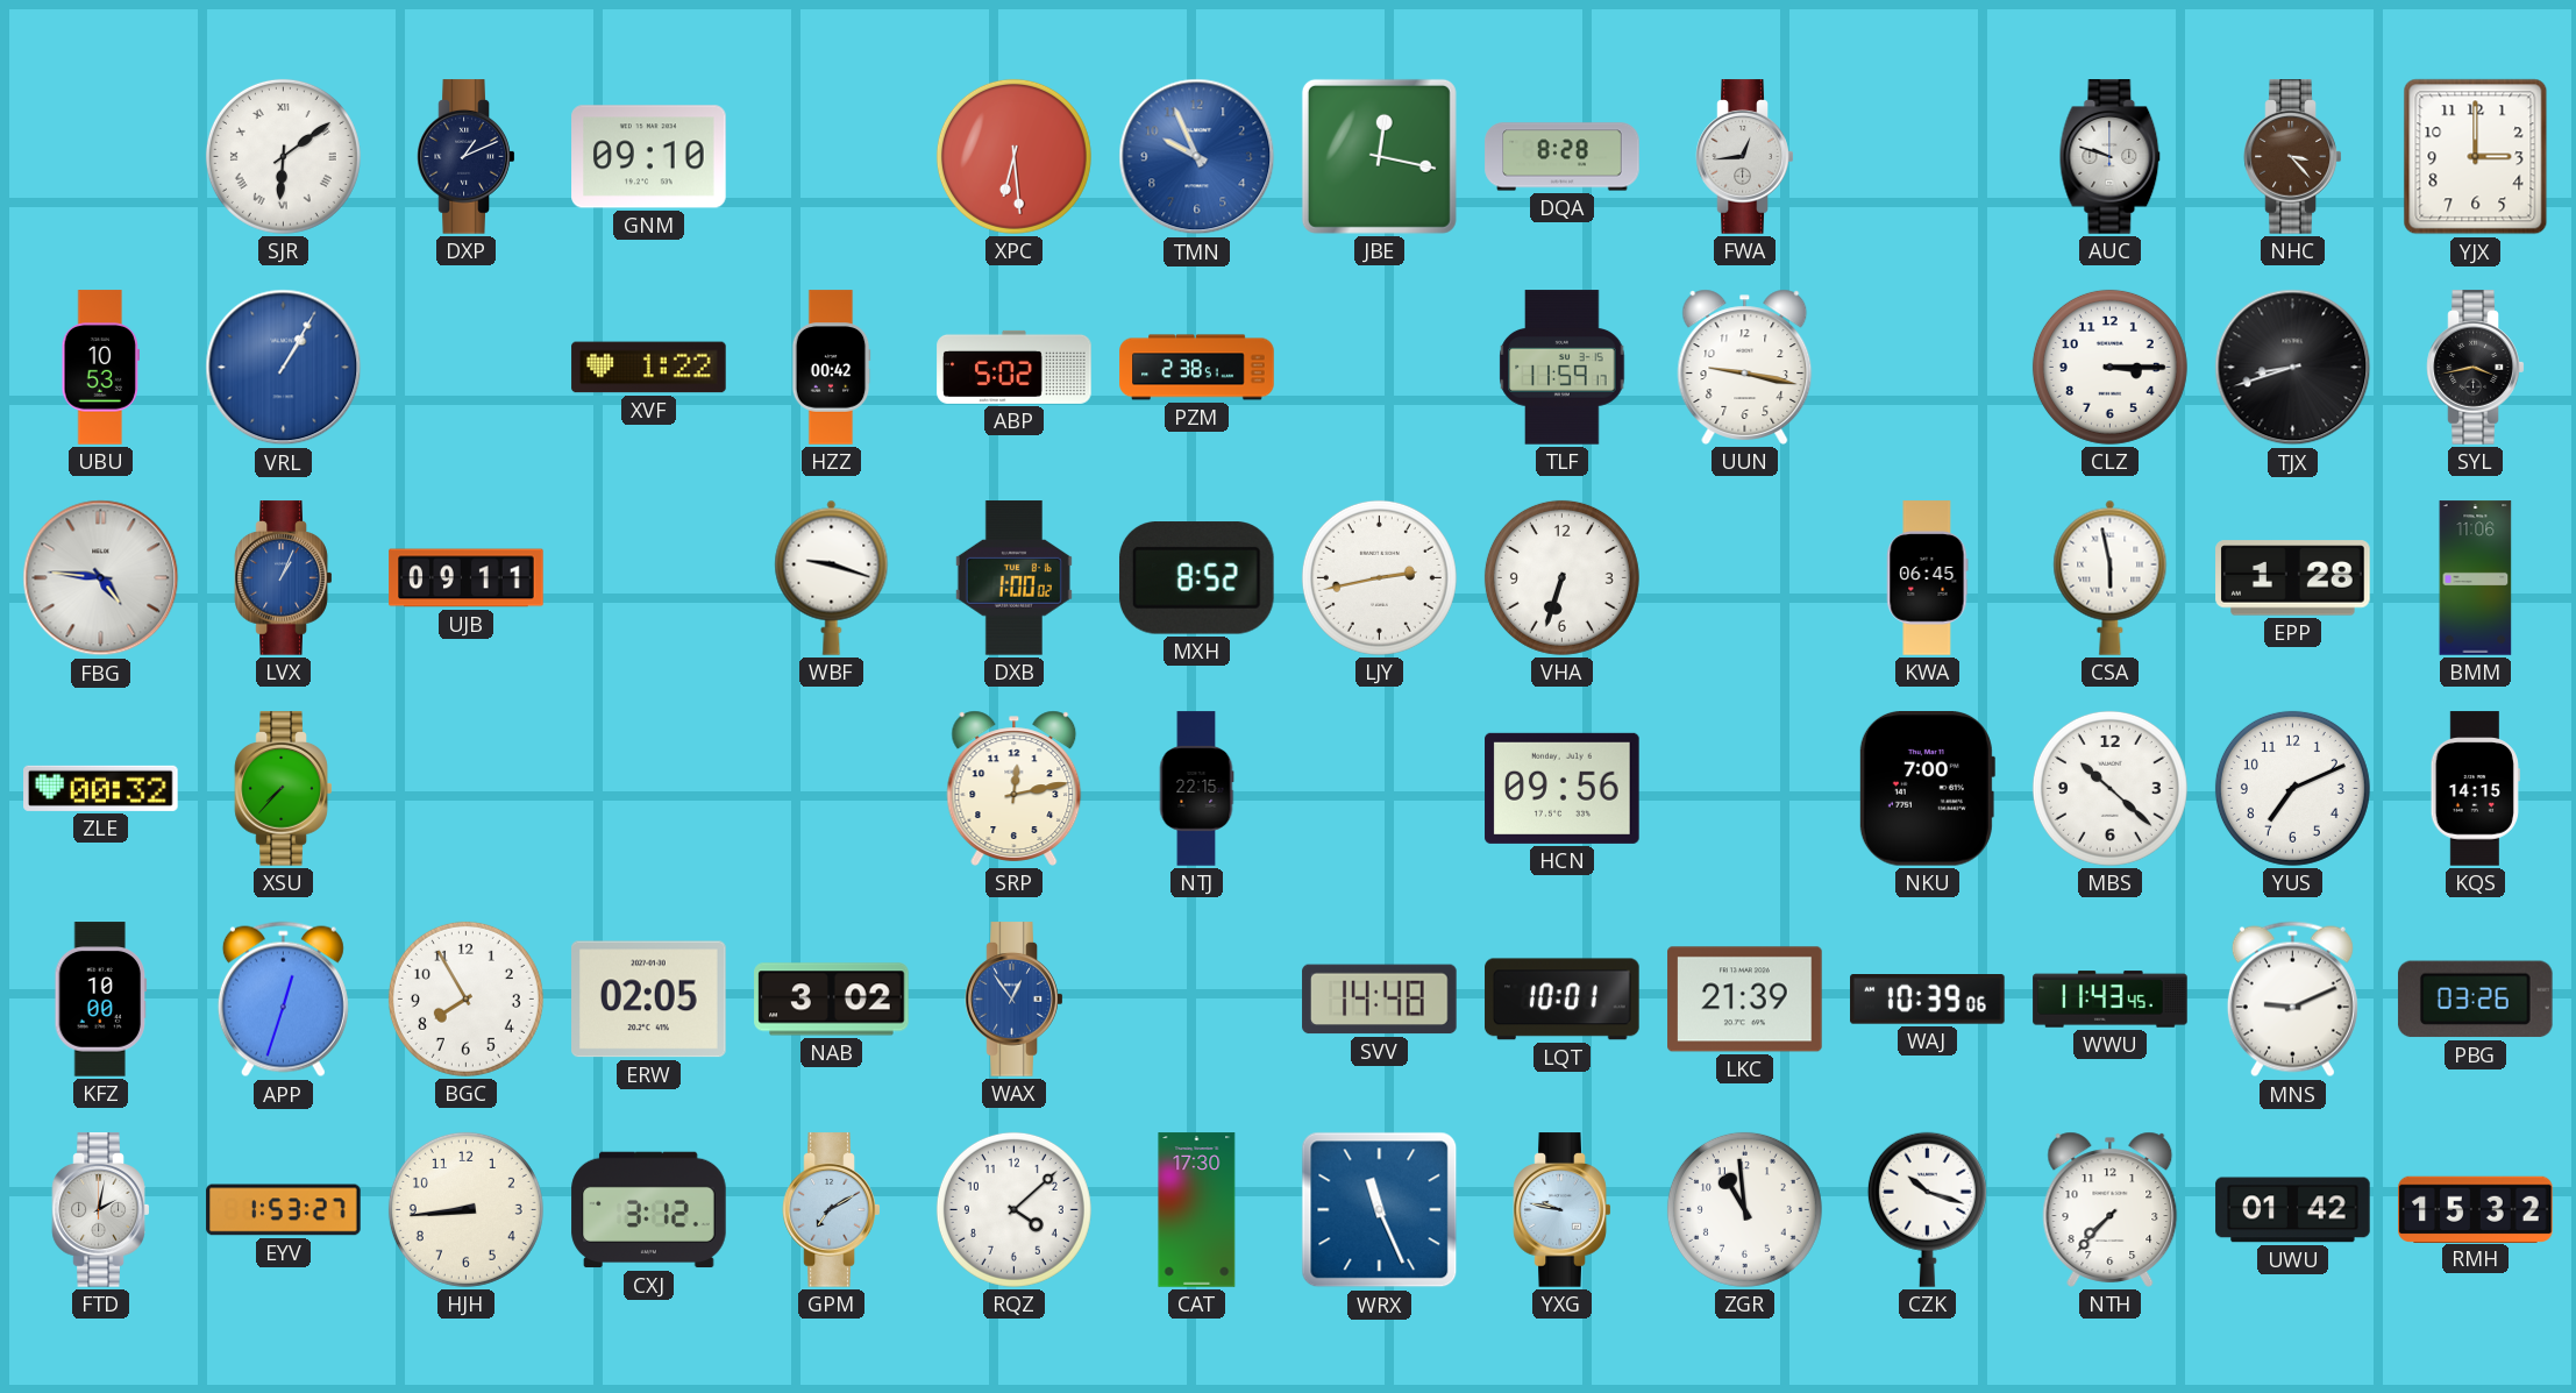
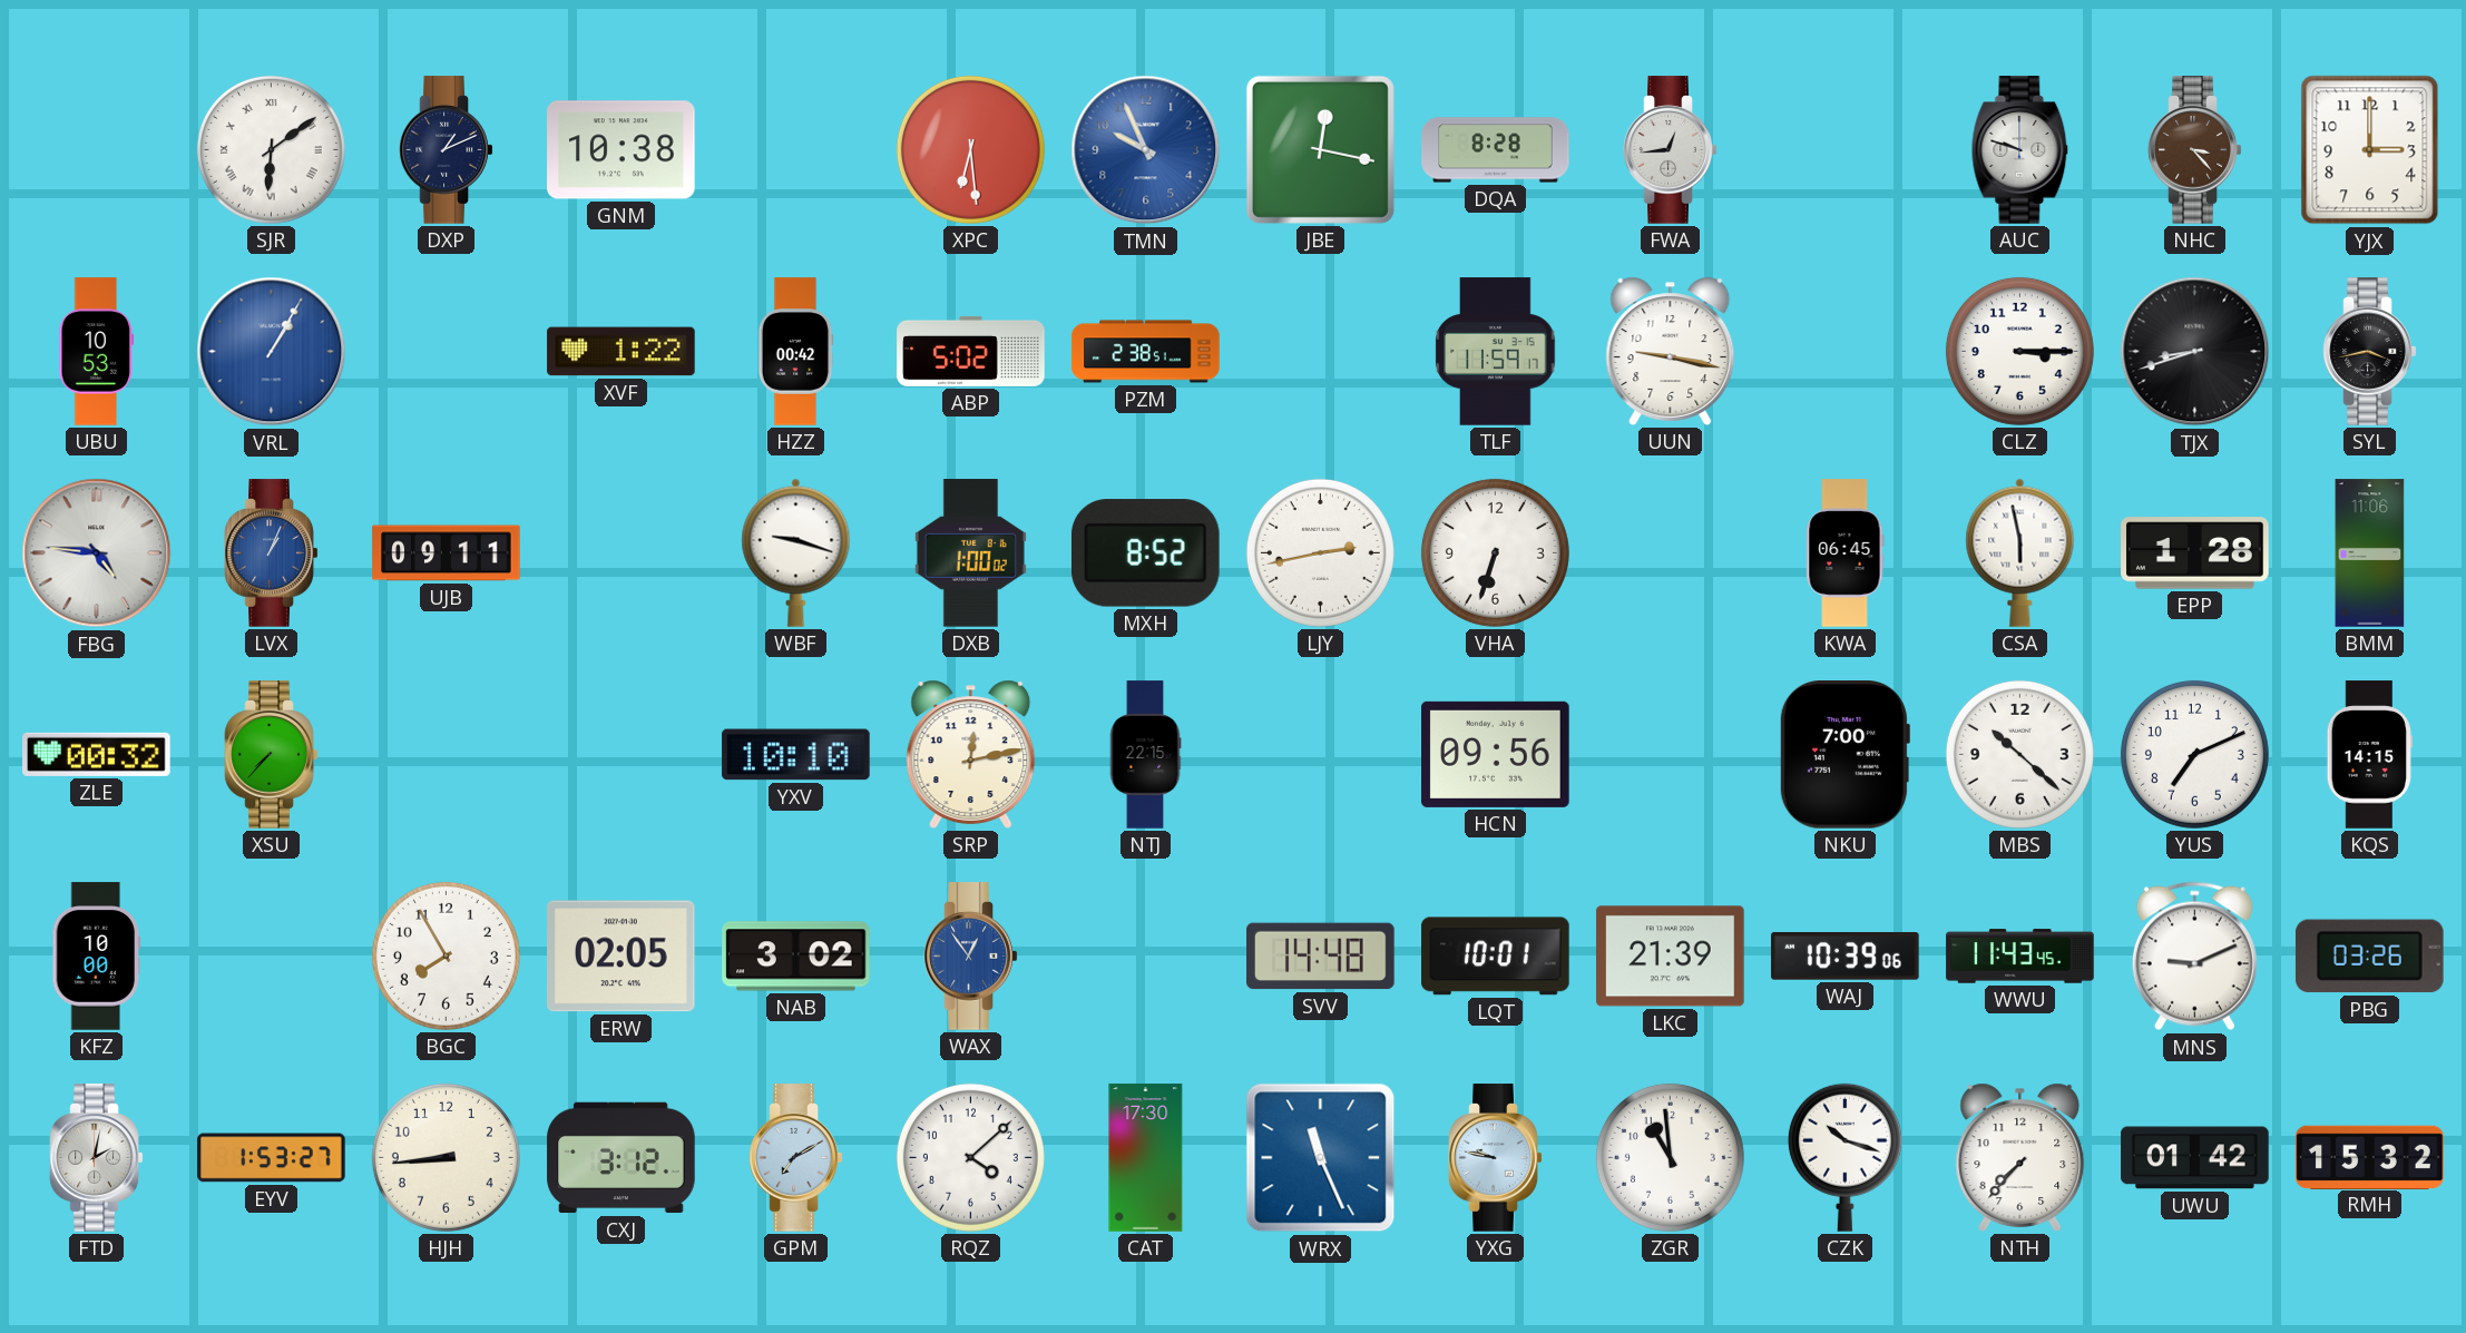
GNM: 09:10 -> 10:38
YXV: none -> 10:10
APP: 12:33 -> none
